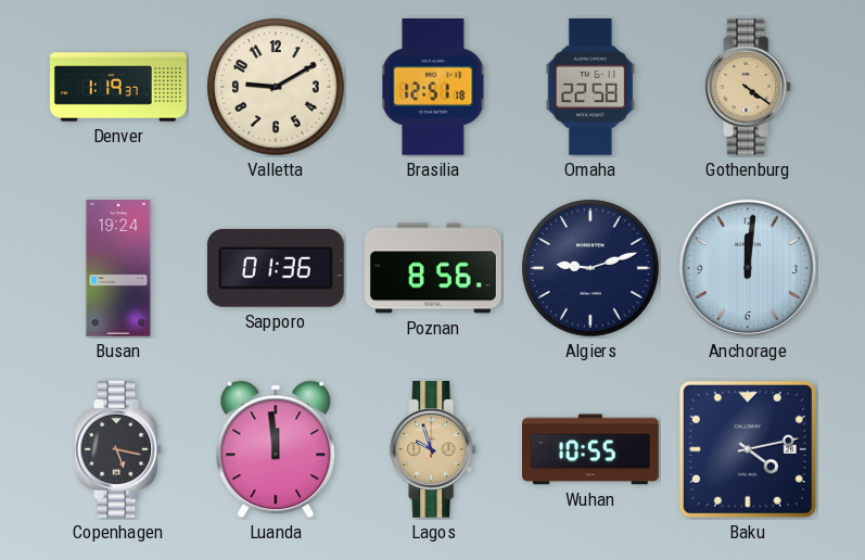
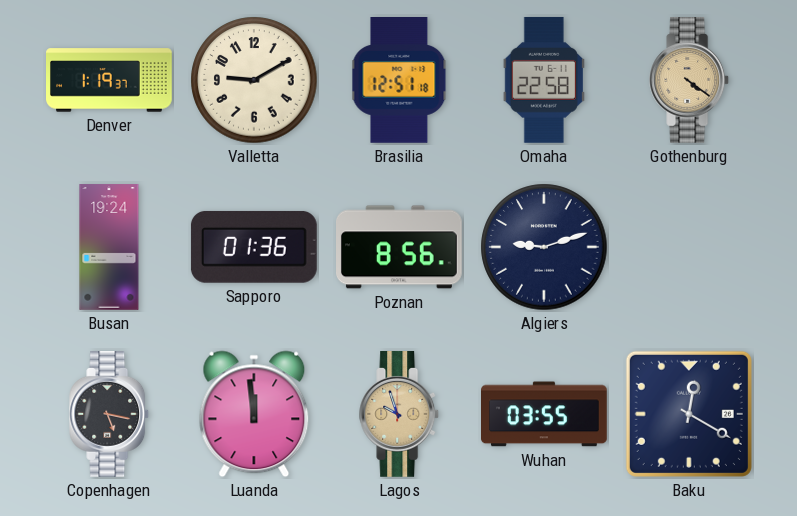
Anchorage: 12:01 -> none
Wuhan: 10:55 -> 03:55
Baku: 4:13 -> 12:20
